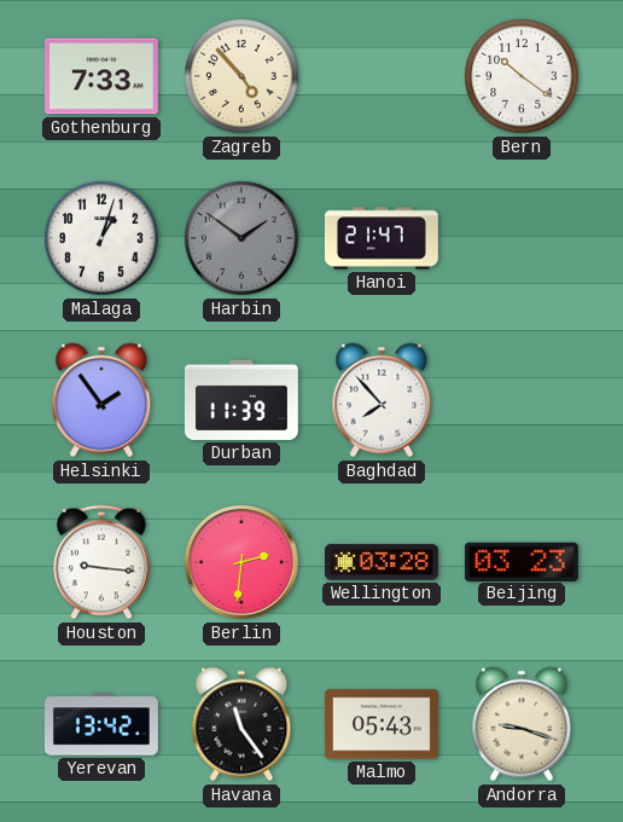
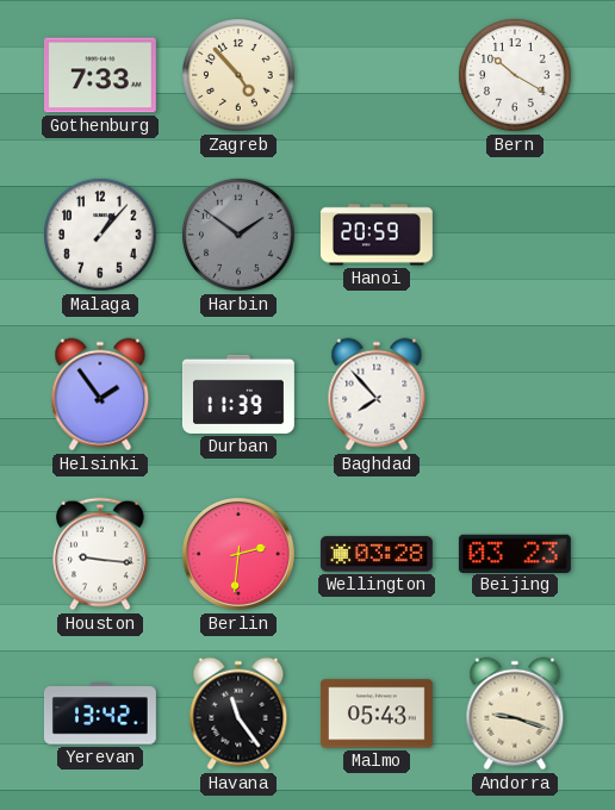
Bern: 10:21 -> 10:20
Malaga: 1:03 -> 1:07
Hanoi: 21:47 -> 20:59
